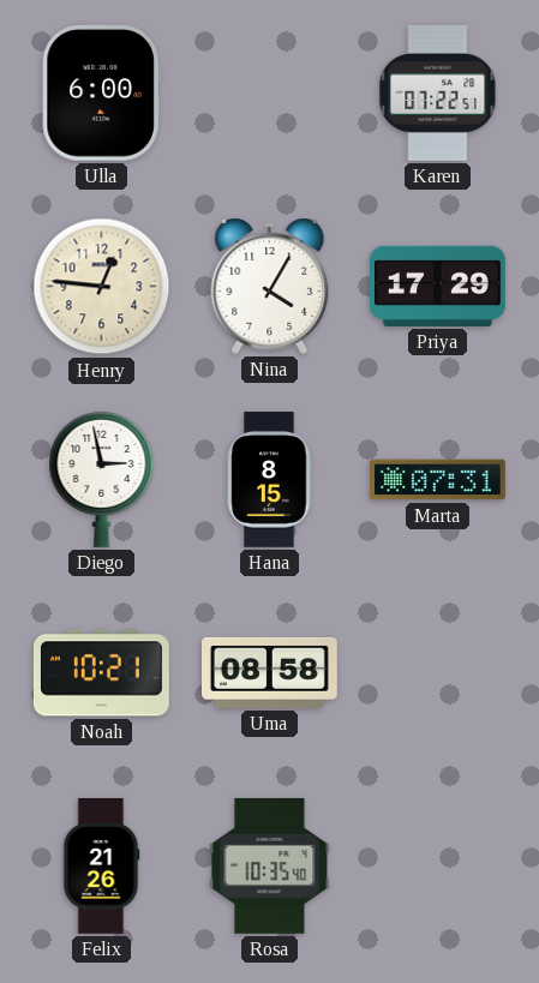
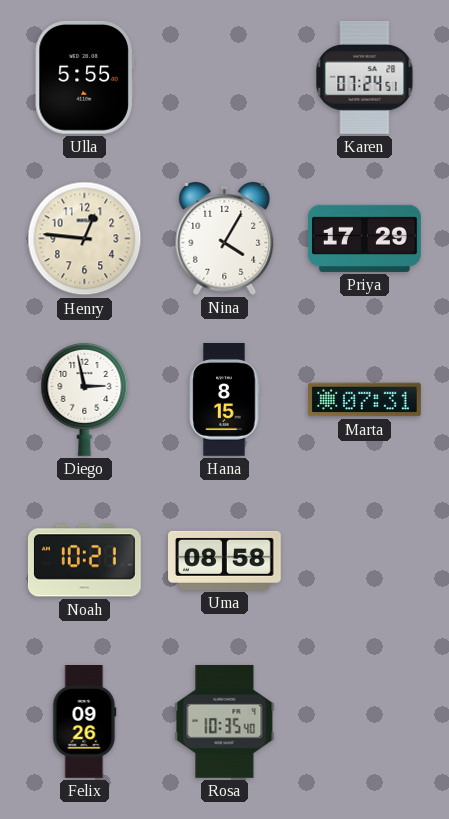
Ulla: 6:00 -> 5:55
Karen: 07:22 -> 07:24
Felix: 21:26 -> 09:26
